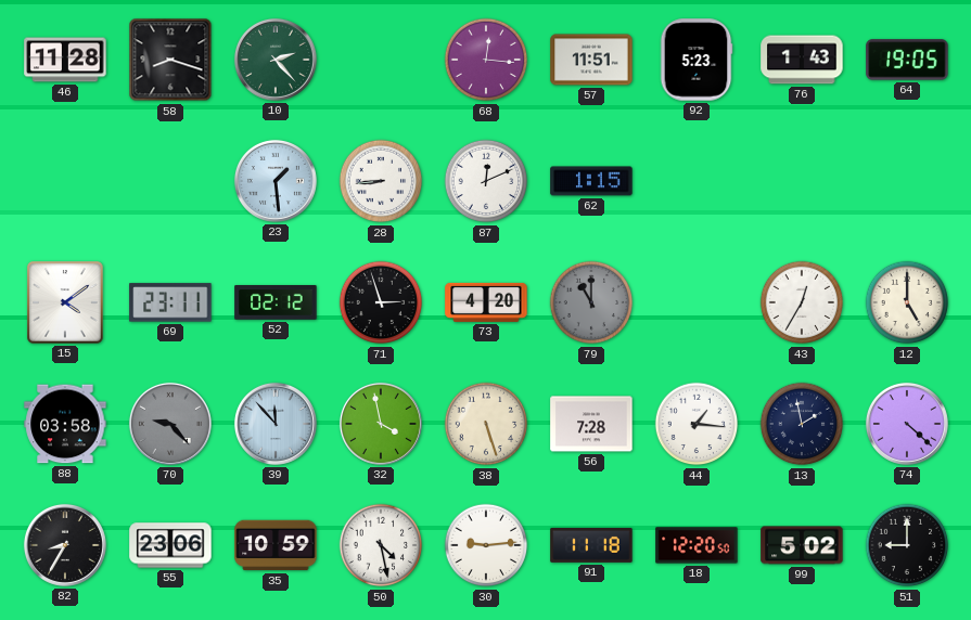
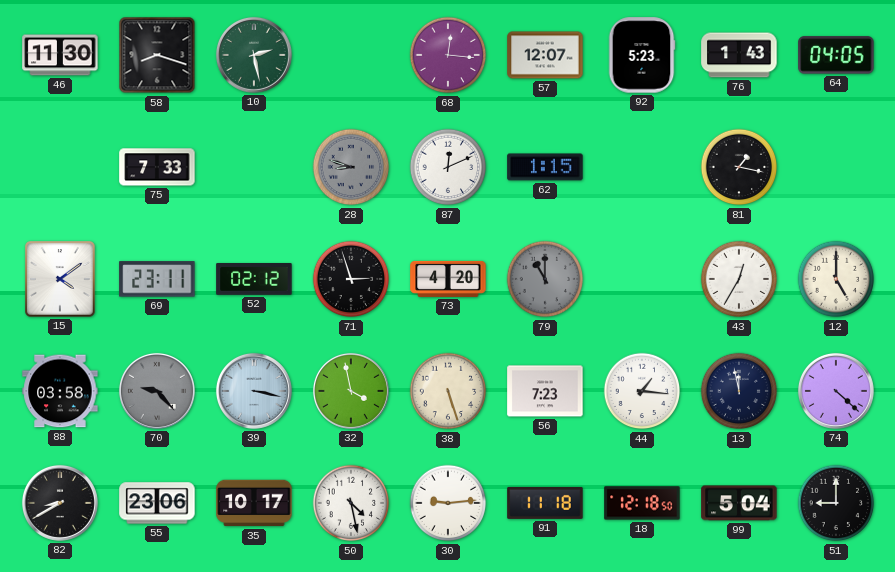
46: 11:28 -> 11:30
10: 2:23 -> 2:28
57: 11:51 -> 12:07
64: 19:05 -> 04:05
75: none -> 7:33
23: 1:29 -> none
28: 8:44 -> 8:48
28 dial: white -> grey
81: none -> 1:17
39: 11:53 -> 3:17
56: 7:28 -> 7:23
13: 1:58 -> 11:58
82: 8:35 -> 8:40
35: 10:59 -> 10:17
18: 12:20 -> 12:18
99: 5:02 -> 5:04
